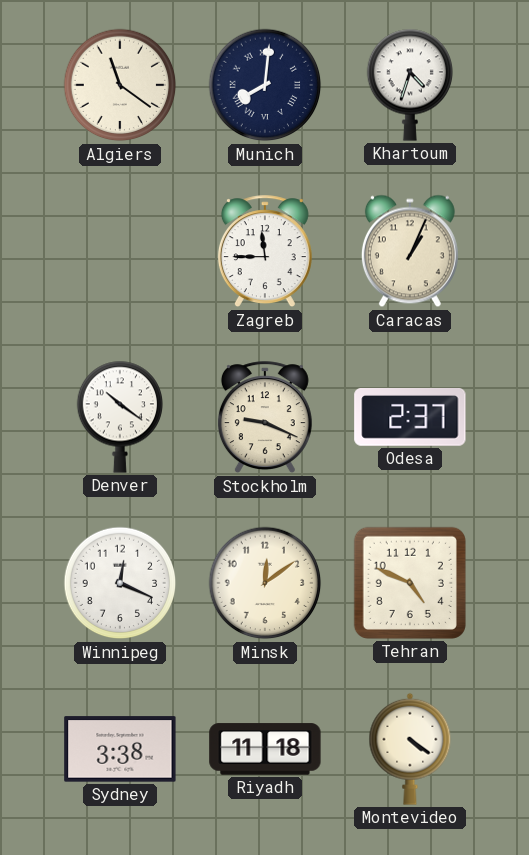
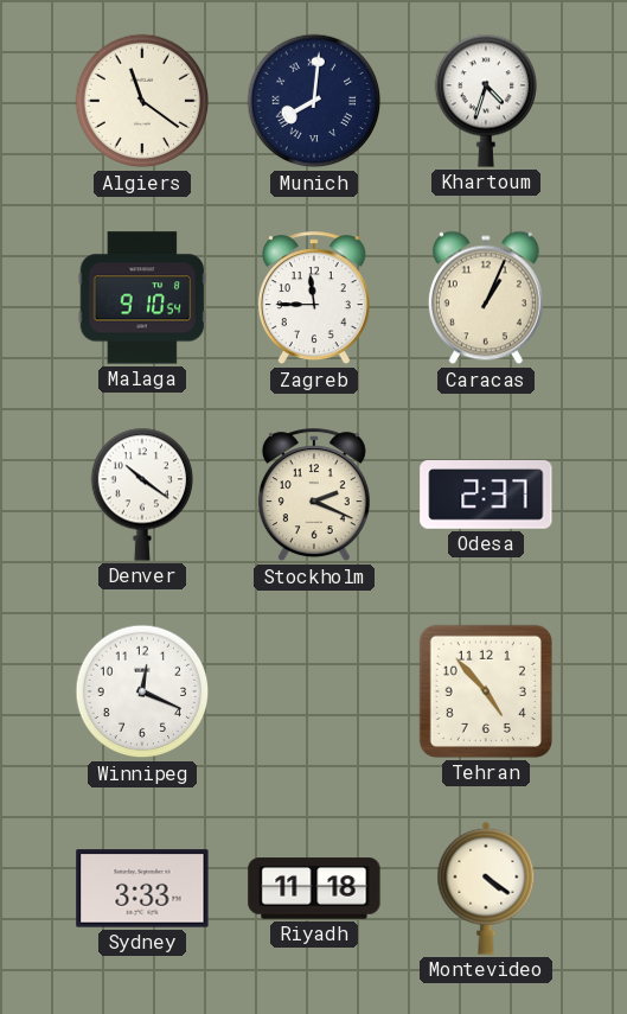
Malaga: none -> 9:10
Stockholm: 9:19 -> 2:19
Minsk: 12:09 -> none
Tehran: 4:49 -> 4:53
Sydney: 3:38 -> 3:33
